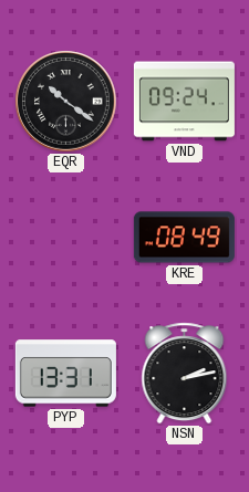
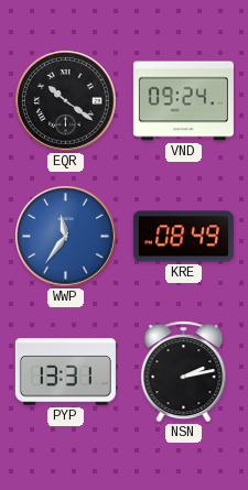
WWP: none -> 11:36
